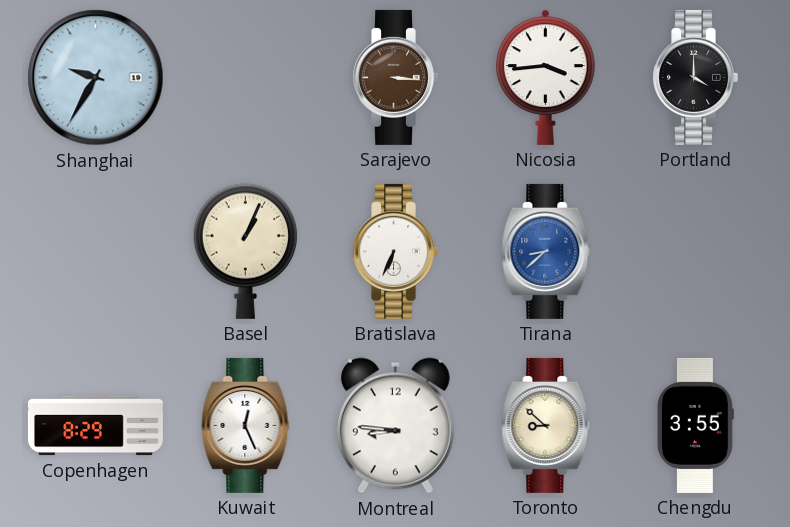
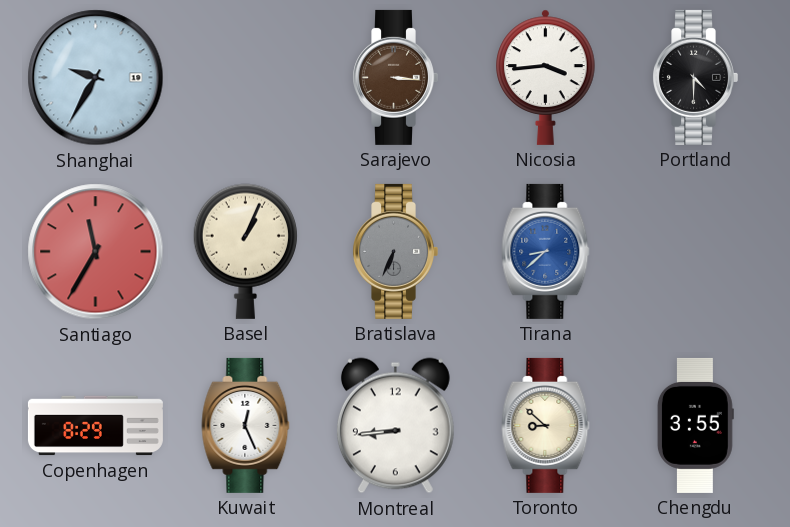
Portland: 4:00 -> 4:30
Santiago: none -> 11:35
Bratislava dial: white -> grey
Montreal: 8:46 -> 8:44
